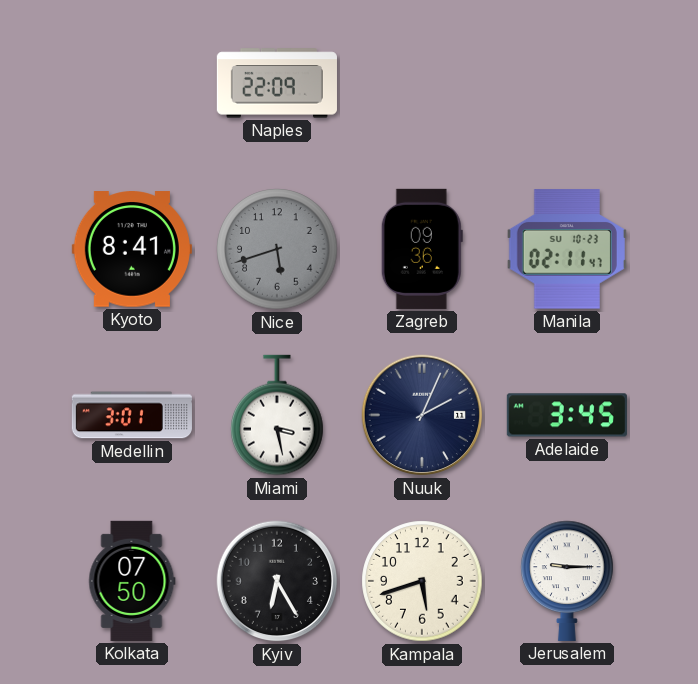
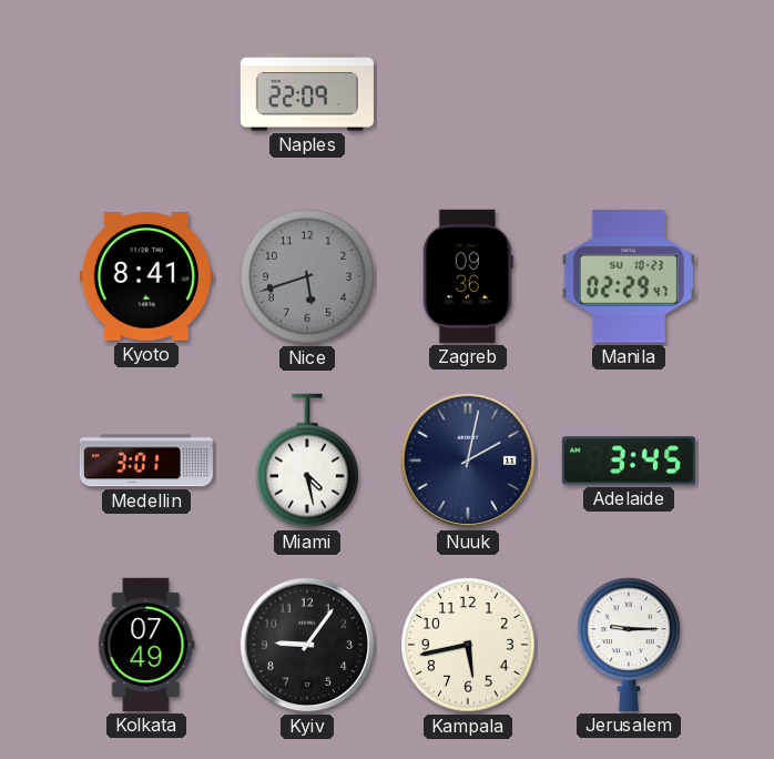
Manila: 02:11 -> 02:29
Miami: 3:28 -> 4:28
Nuuk: 2:04 -> 2:02
Kolkata: 07:50 -> 07:49
Kyiv: 6:25 -> 9:06
Kampala: 5:42 -> 5:43
